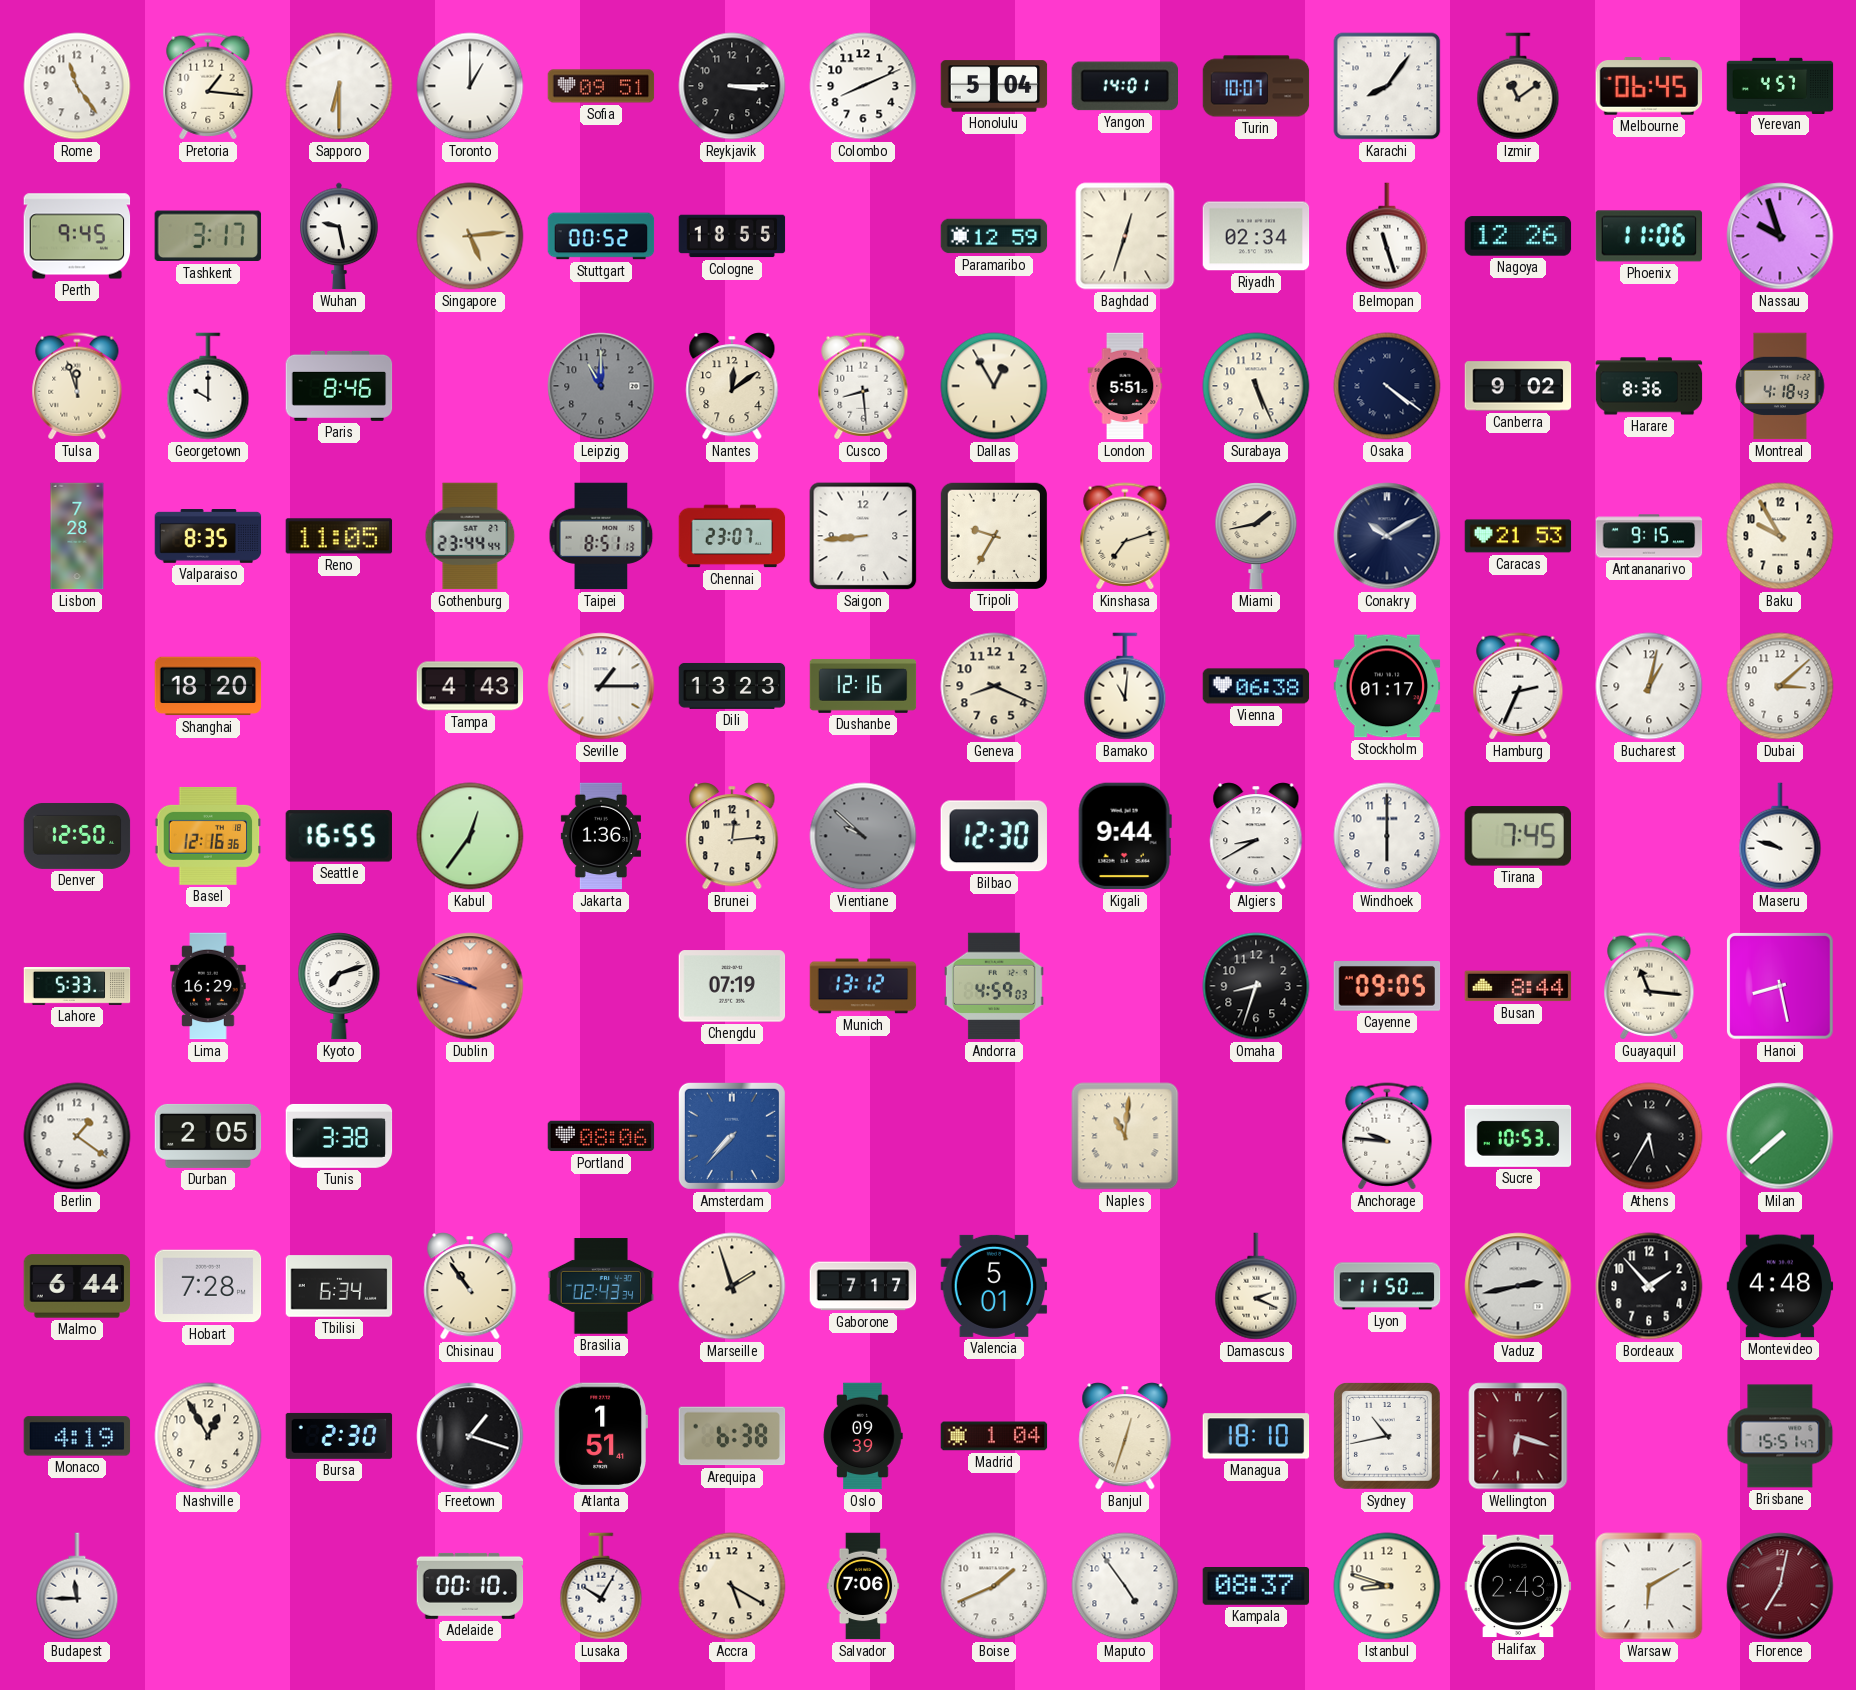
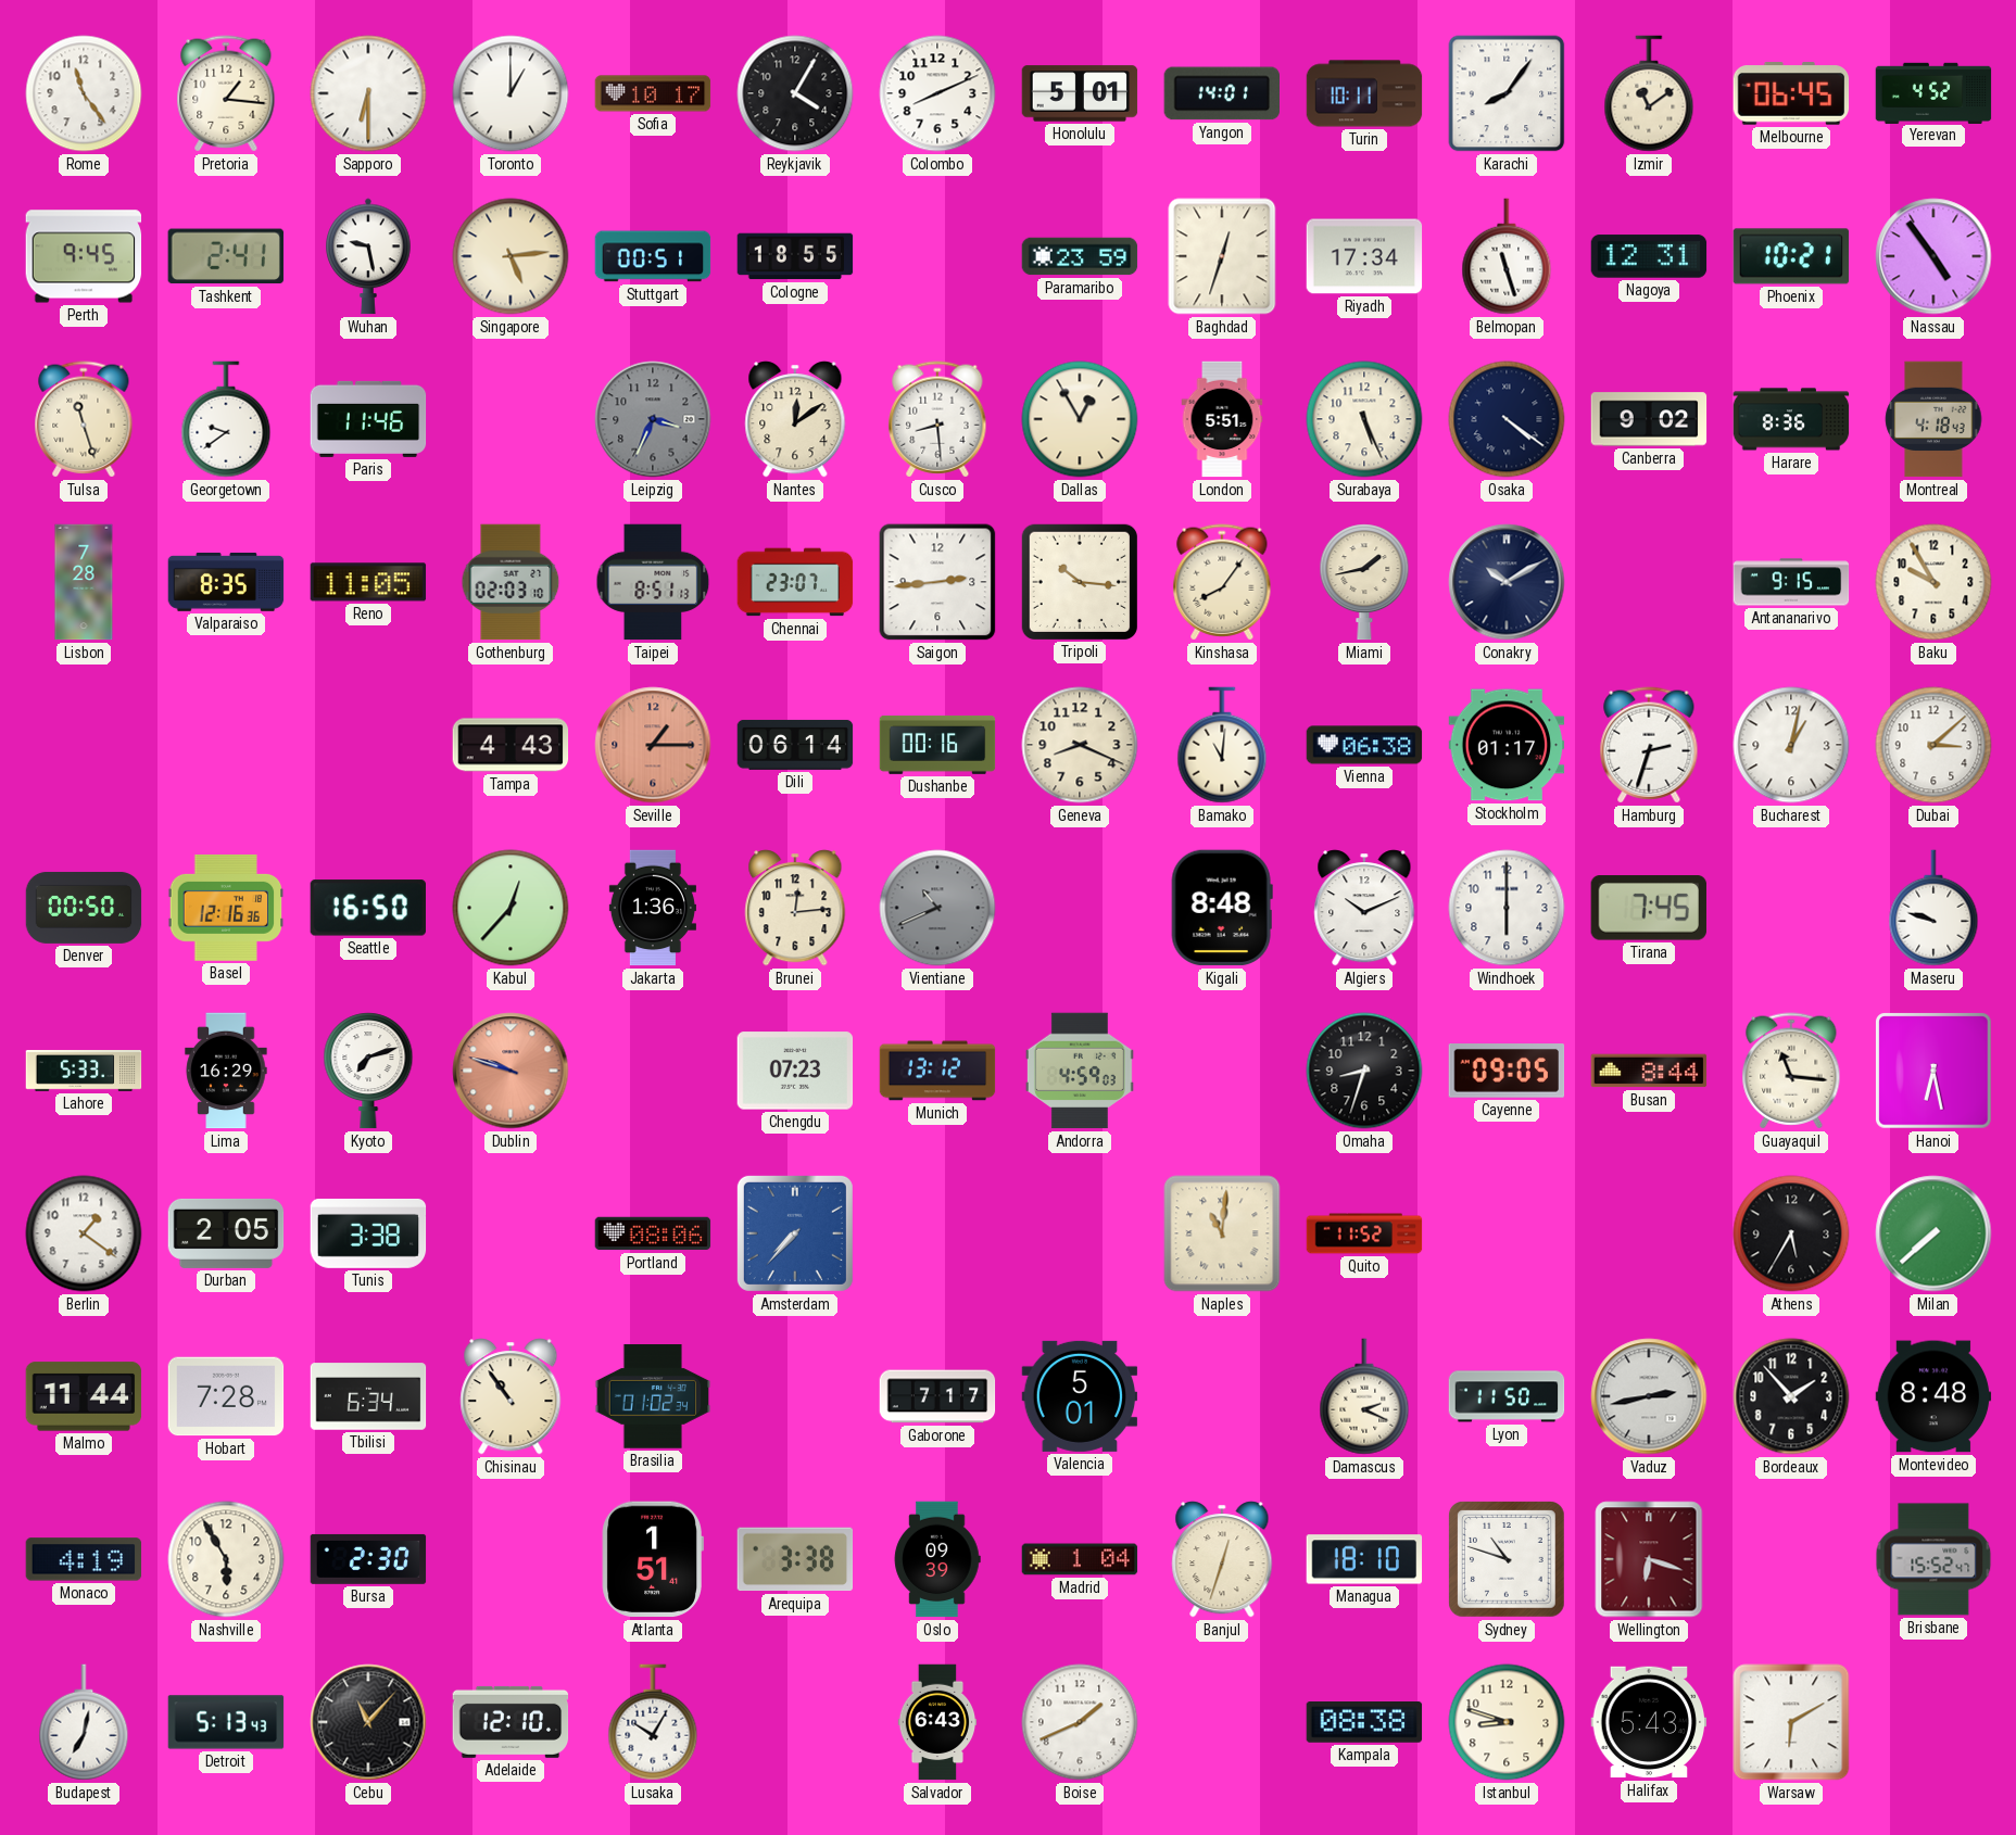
Sofia: 09:51 -> 10:17
Reykjavik: 3:15 -> 4:05
Honolulu: 5:04 -> 5:01
Turin: 10:07 -> 10:11
Yerevan: 4:57 -> 4:52
Tashkent: 3:17 -> 2:41
Stuttgart: 00:52 -> 00:51
Paramaribo: 12:59 -> 23:59
Riyadh: 02:34 -> 17:34
Nagoya: 12:26 -> 12:31
Phoenix: 11:06 -> 10:21
Nassau: 9:57 -> 4:54
Tulsa: 11:57 -> 11:27
Georgetown: 10:00 -> 9:39
Paris: 8:46 -> 11:46
Leipzig: 11:00 -> 3:34
Gothenburg: 23:44 -> 02:03
Saigon: 8:44 -> 2:44
Tripoli: 9:35 -> 10:16
Kinshasa: 7:12 -> 8:06
Caracas: 21:53 -> none
Shanghai: 18:20 -> none
Seville dial: white -> salmon
Dili: 13:23 -> 06:14
Dushanbe: 12:16 -> 00:16
Hamburg: 2:34 -> 2:33
Denver: 12:50 -> 00:50
Seattle: 16:55 -> 16:50
Kabul: 12:36 -> 12:37
Vientiane: 9:52 -> 10:41
Bilbao: 12:30 -> none
Kigali: 9:44 -> 8:48
Algiers: 8:40 -> 10:11
Chengdu: 07:19 -> 07:23
Hanoi: 8:28 -> 6:28
Quito: none -> 11:52
Anchorage: 9:46 -> none
Sucre: 10:53 -> none
Malmo: 6:44 -> 11:44
Brasilia: 02:43 -> 01:02
Marseille: 1:57 -> none
Montevideo: 4:48 -> 8:48
Nashville: 12:55 -> 5:55
Freetown: 1:18 -> none
Arequipa: 6:38 -> 3:38
Sydney: 10:43 -> 10:48
Brisbane: 15:51 -> 15:52
Budapest: 11:45 -> 7:02
Detroit: none -> 5:13
Cebu: none -> 11:07
Adelaide: 00:10 -> 12:10
Accra: 5:20 -> none
Salvador: 7:06 -> 6:43
Maputo: 4:54 -> none
Kampala: 08:37 -> 08:38
Halifax: 2:43 -> 5:43
Florence: 7:02 -> none
